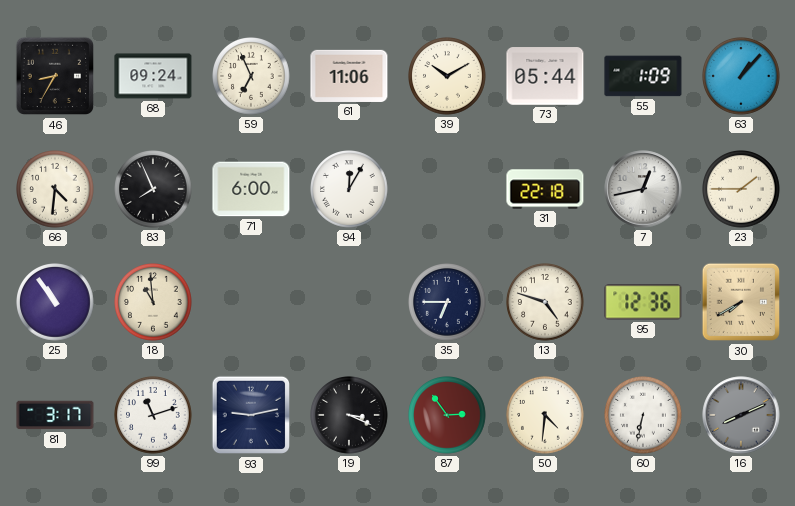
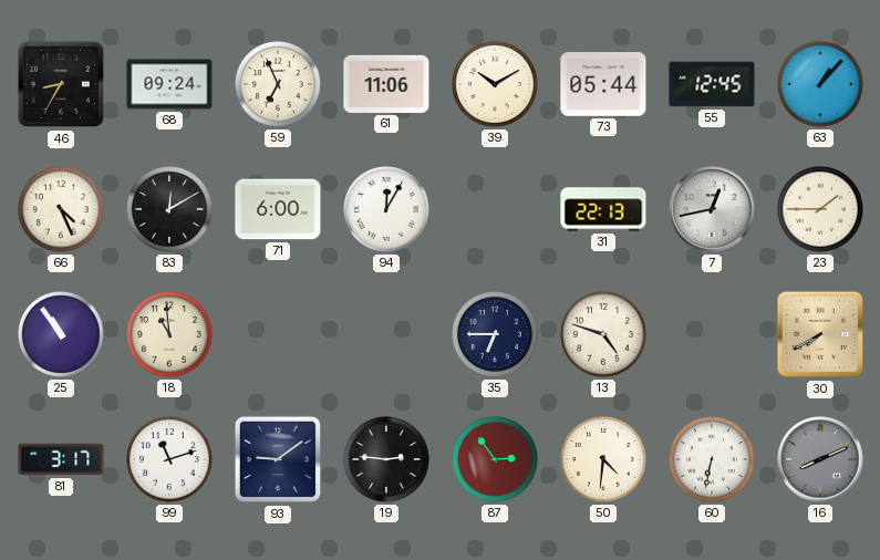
55: 1:09 -> 12:45
66: 4:31 -> 4:26
83: 7:56 -> 12:10
31: 22:18 -> 22:13
95: 12:36 -> none
93: 9:13 -> 9:09
19: 3:19 -> 2:46
